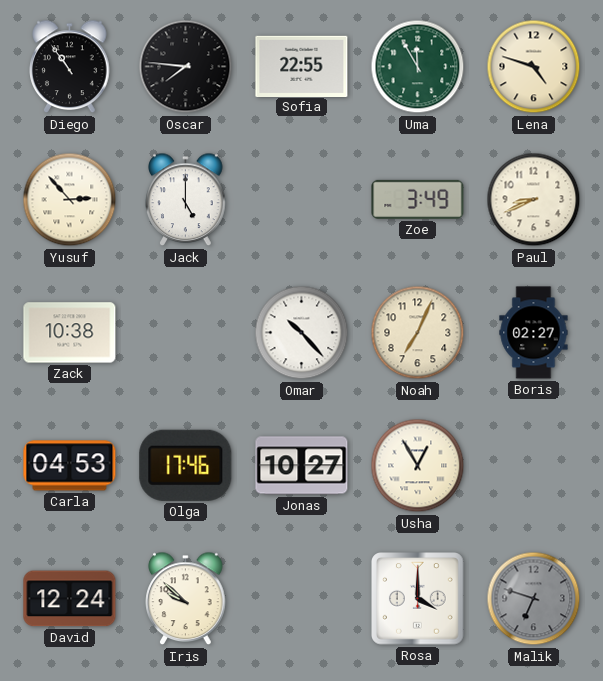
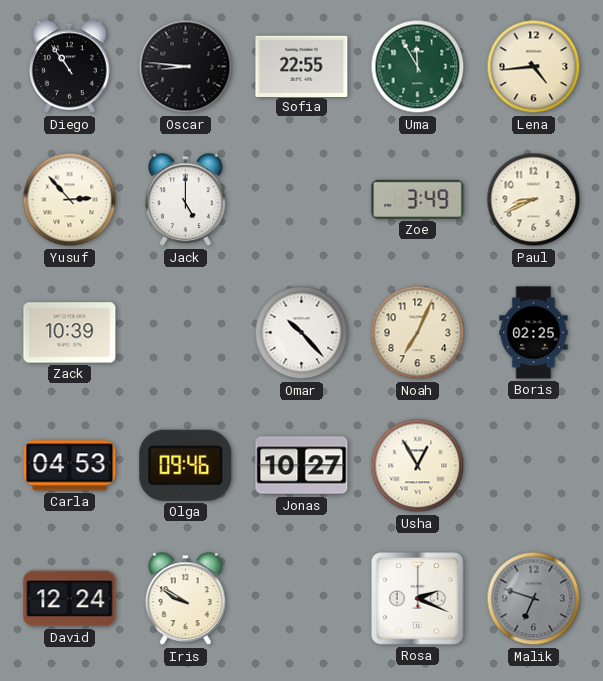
Oscar: 7:46 -> 8:46
Lena: 4:48 -> 4:44
Zack: 10:38 -> 10:39
Boris: 02:27 -> 02:25
Olga: 17:46 -> 09:46
Iris: 9:52 -> 9:50
Rosa: 4:00 -> 2:19
